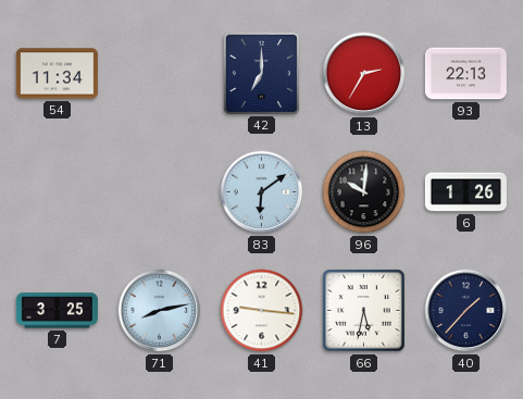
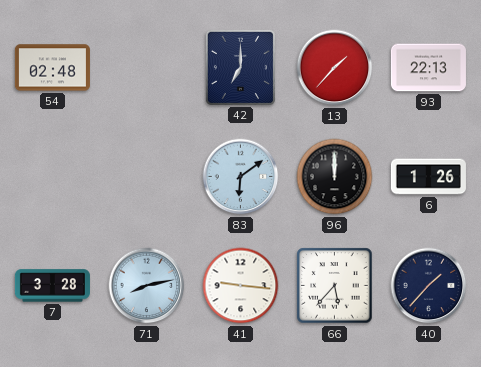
54: 11:34 -> 02:48
13: 2:35 -> 1:37
96: 10:01 -> 12:00
7: 3:25 -> 3:28
66: 5:32 -> 5:37
